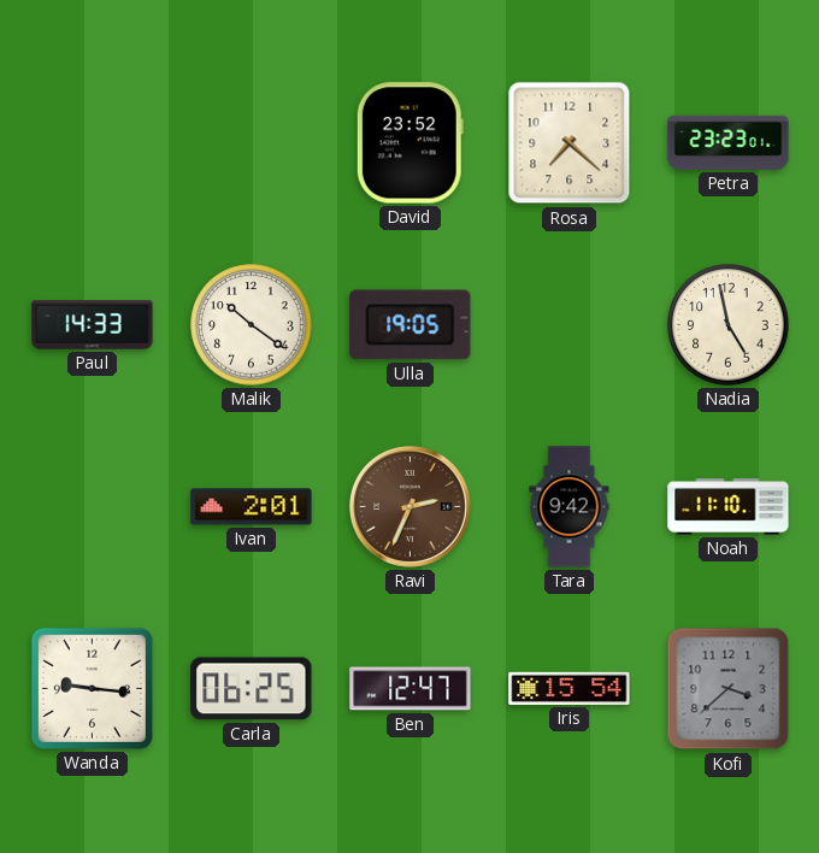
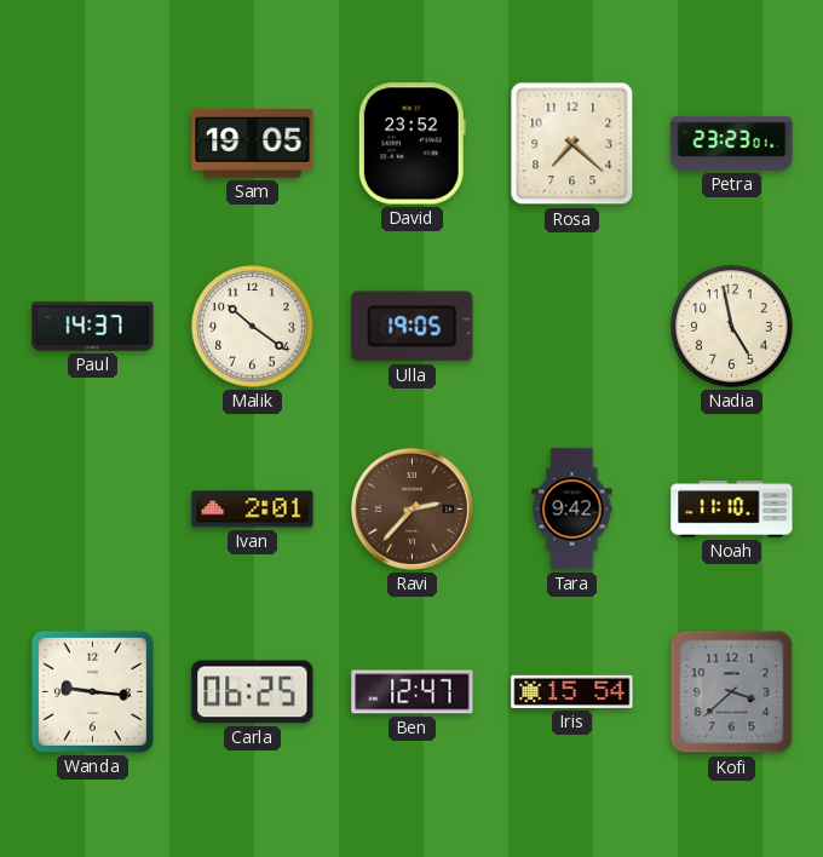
Sam: none -> 19:05
Paul: 14:33 -> 14:37
Ravi: 2:34 -> 2:37
